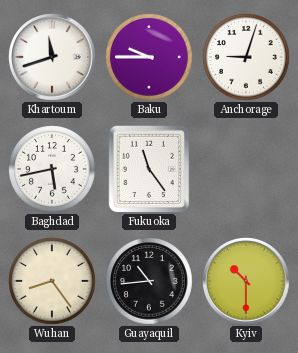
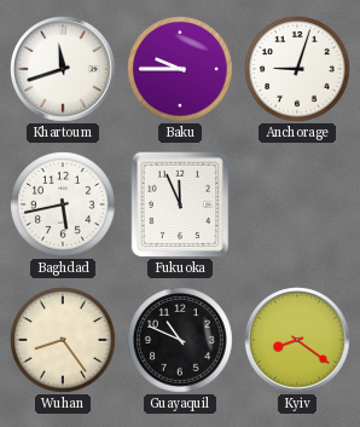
Fukuoka: 11:24 -> 11:56
Guayaquil: 10:44 -> 10:49
Kyiv: 10:30 -> 8:21
